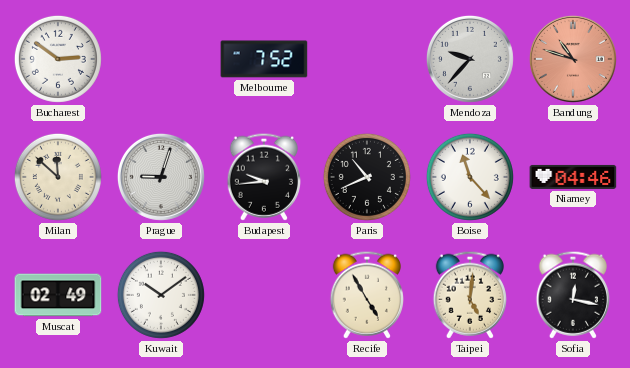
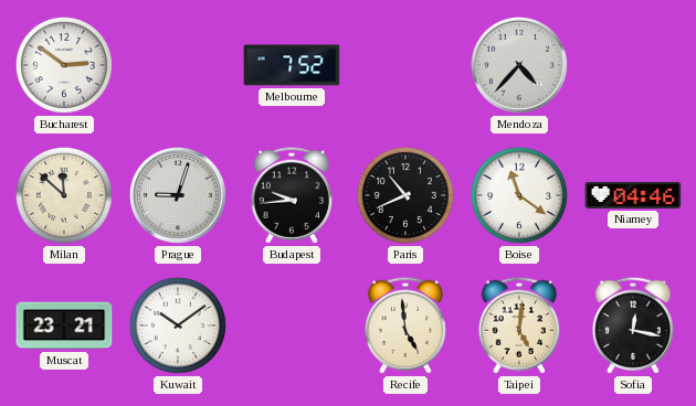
Mendoza: 9:37 -> 4:37
Bandung: 10:48 -> none
Boise: 11:23 -> 11:21
Muscat: 02:49 -> 23:21
Recife: 4:55 -> 4:59
